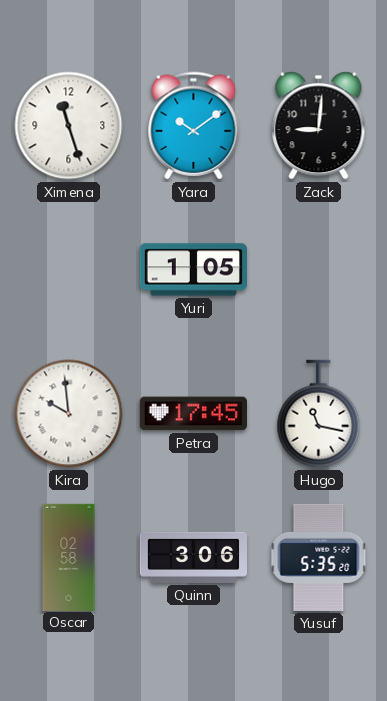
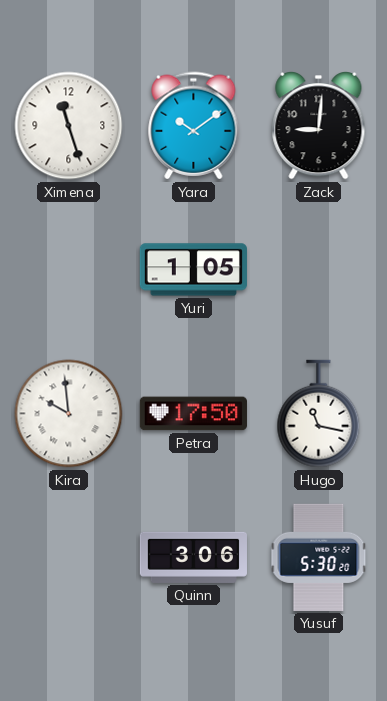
Petra: 17:45 -> 17:50
Oscar: 02:58 -> none
Yusuf: 5:35 -> 5:30
